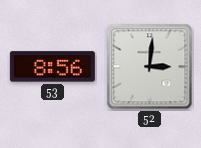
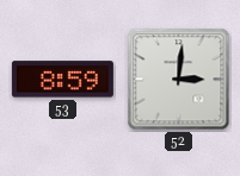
53: 8:56 -> 8:59
